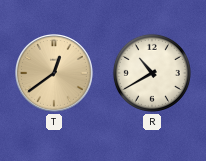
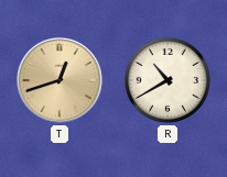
T: 12:39 -> 12:42
